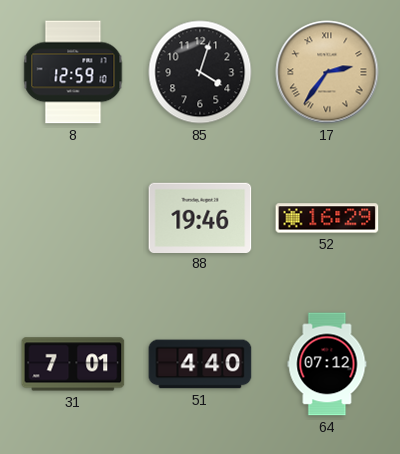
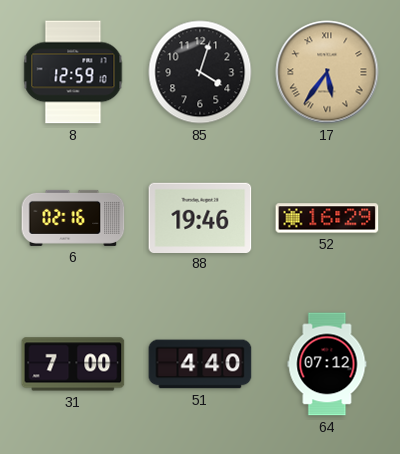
17: 2:36 -> 5:36
6: none -> 02:16
31: 7:01 -> 7:00
